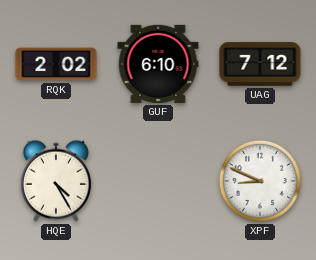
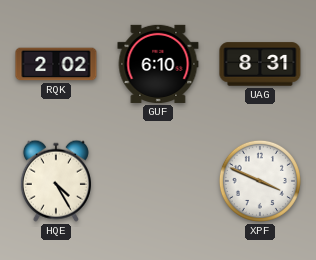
UAG: 7:12 -> 8:31
XPF: 8:49 -> 3:49
